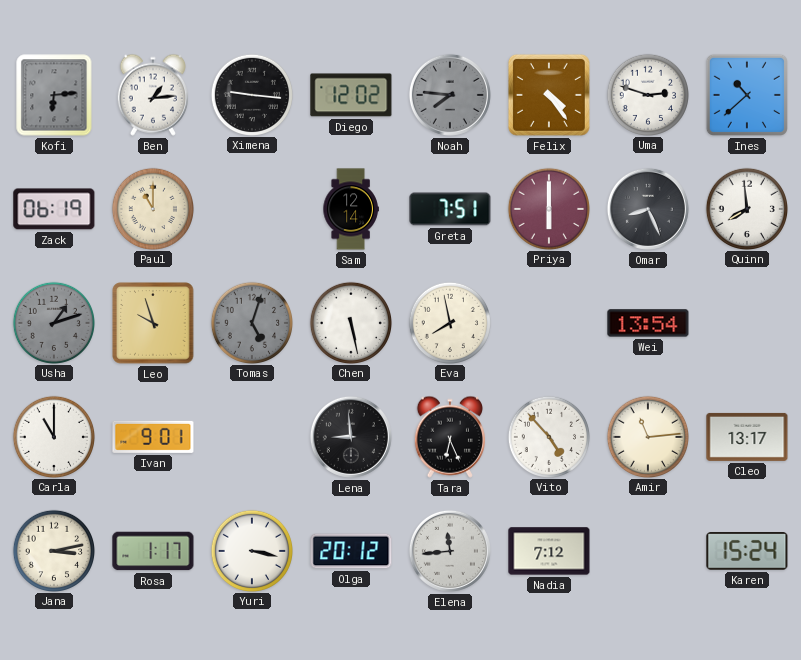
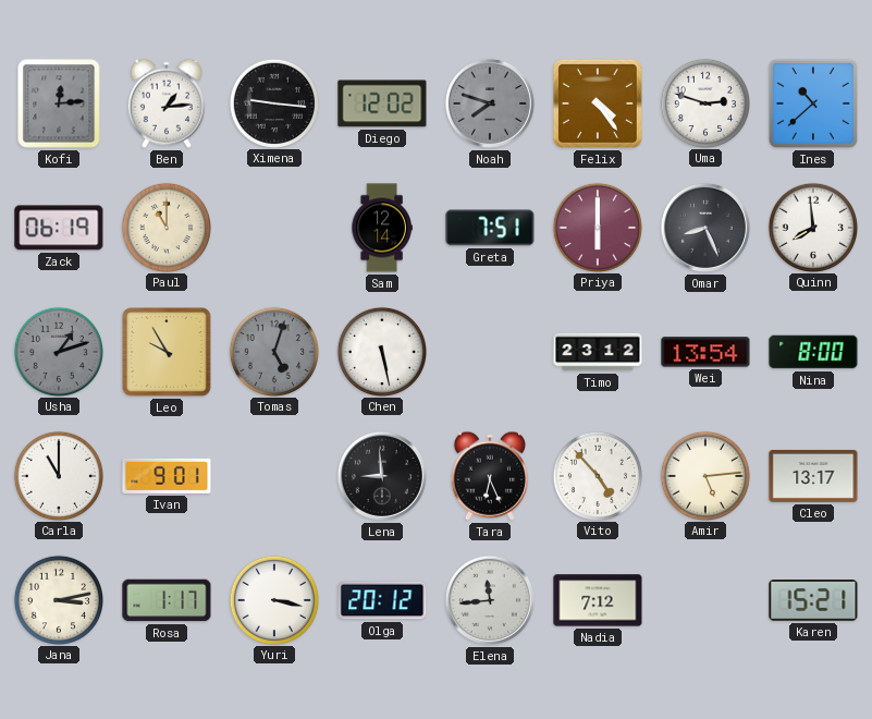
Kofi: 6:14 -> 12:14
Noah: 7:46 -> 7:48
Leo: 9:57 -> 9:55
Eva: 7:58 -> none
Timo: none -> 23:12
Nina: none -> 8:00
Amir: 11:14 -> 5:14
Karen: 15:24 -> 15:21
